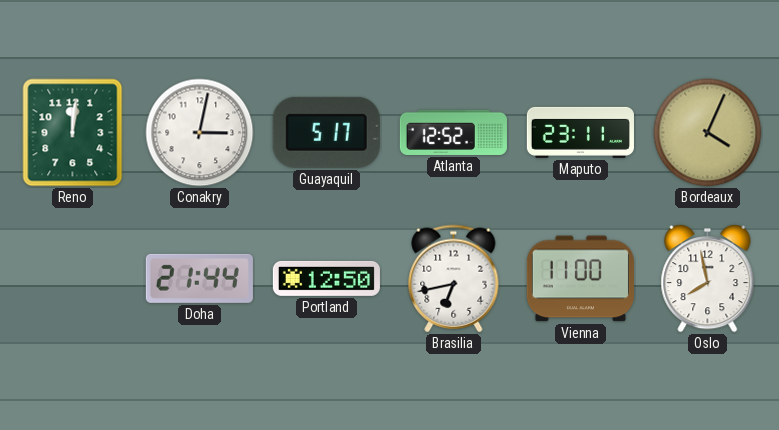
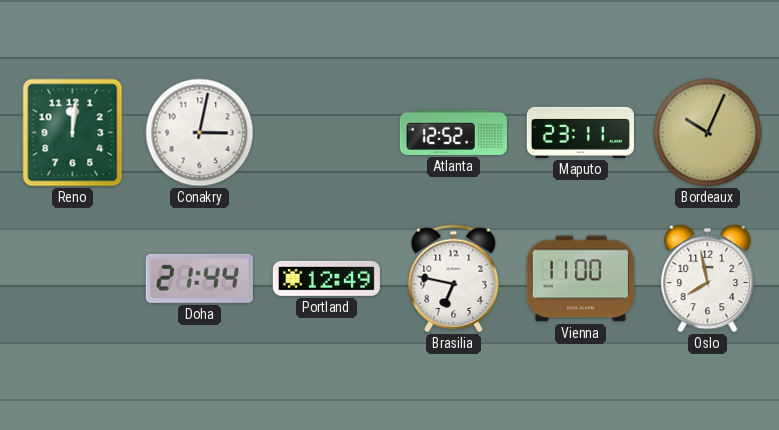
Guayaquil: 5:17 -> none
Bordeaux: 4:04 -> 10:04
Portland: 12:50 -> 12:49
Brasilia: 6:43 -> 6:47
